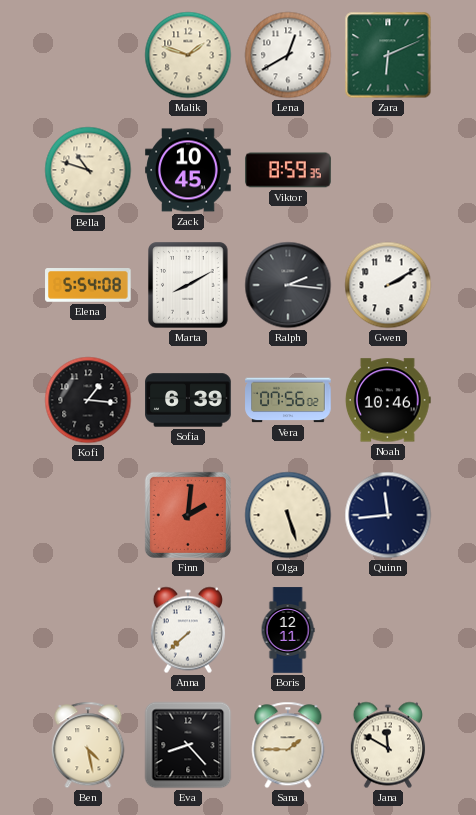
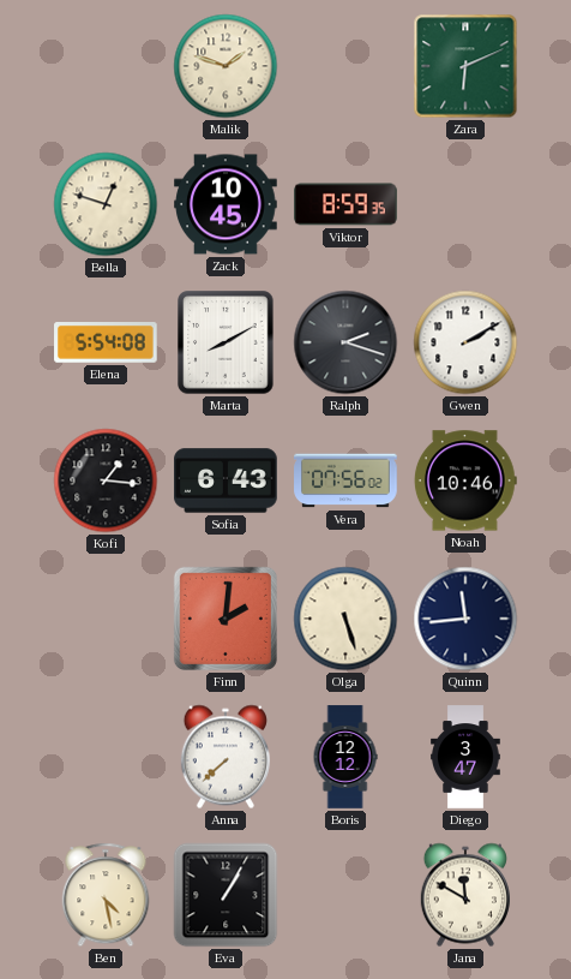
Lena: 12:40 -> none
Bella: 10:48 -> 12:48
Ralph: 2:16 -> 2:18
Sofia: 6:39 -> 6:43
Boris: 12:11 -> 12:12
Diego: none -> 3:47
Eva: 8:23 -> 1:05
Sana: 1:45 -> none
